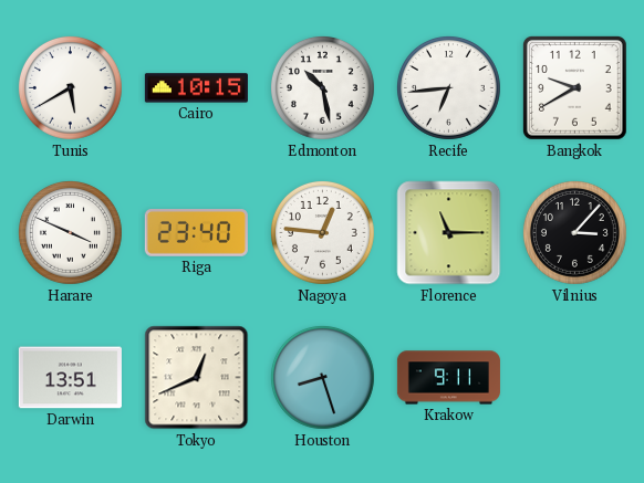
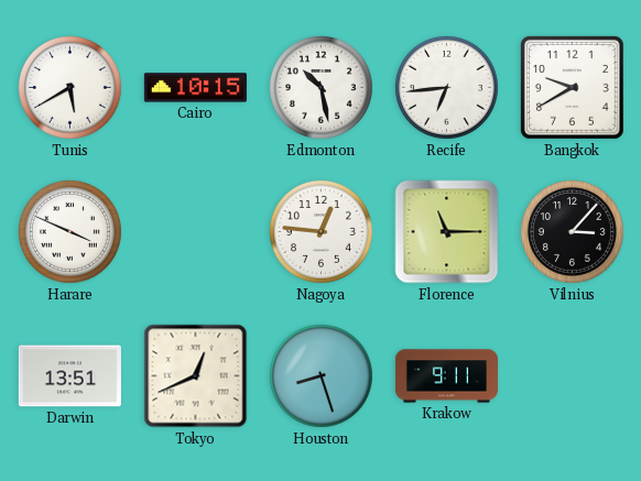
Riga: 23:40 -> none
